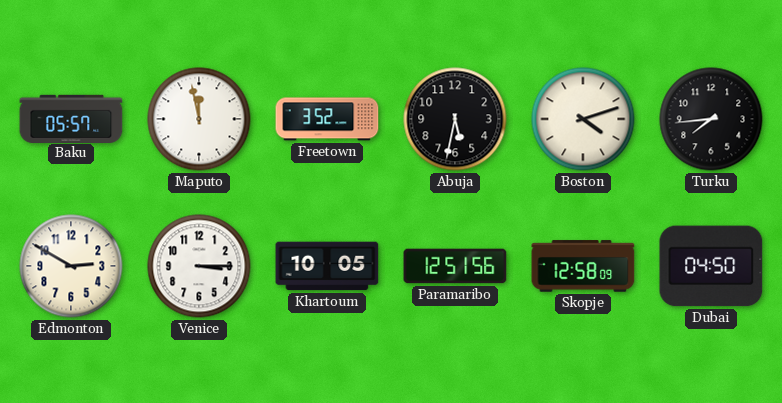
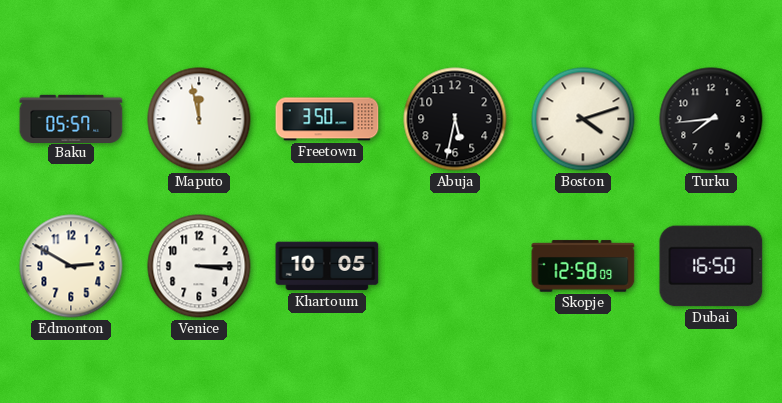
Freetown: 3:52 -> 3:50
Paramaribo: 12:51 -> none
Dubai: 04:50 -> 16:50
